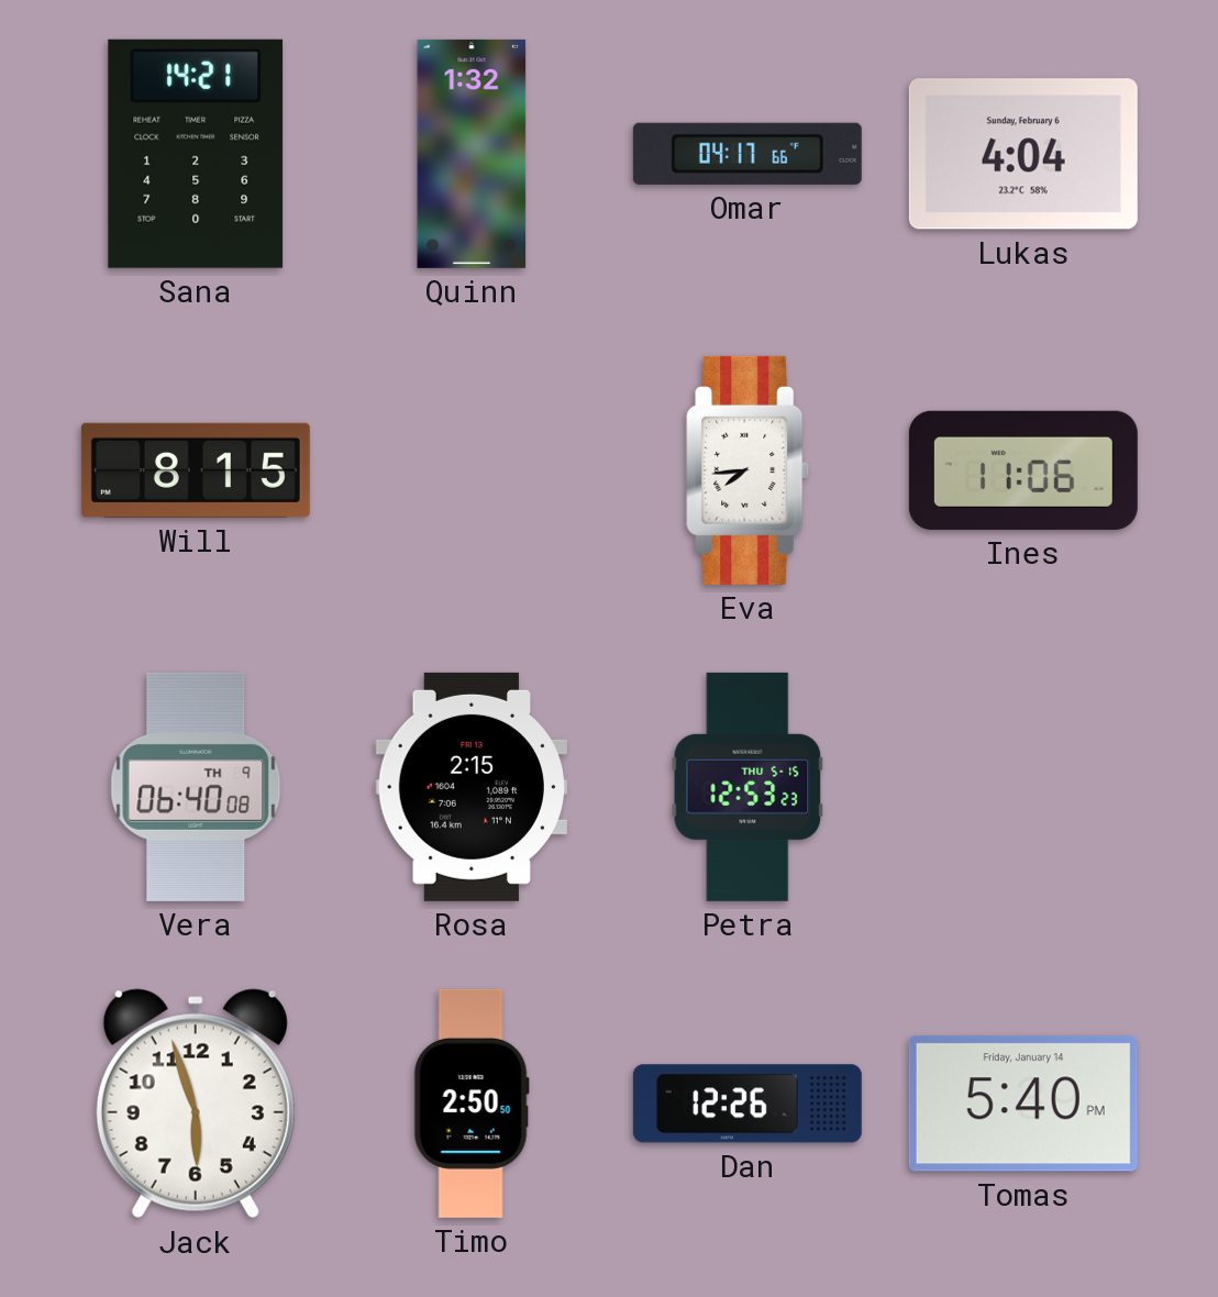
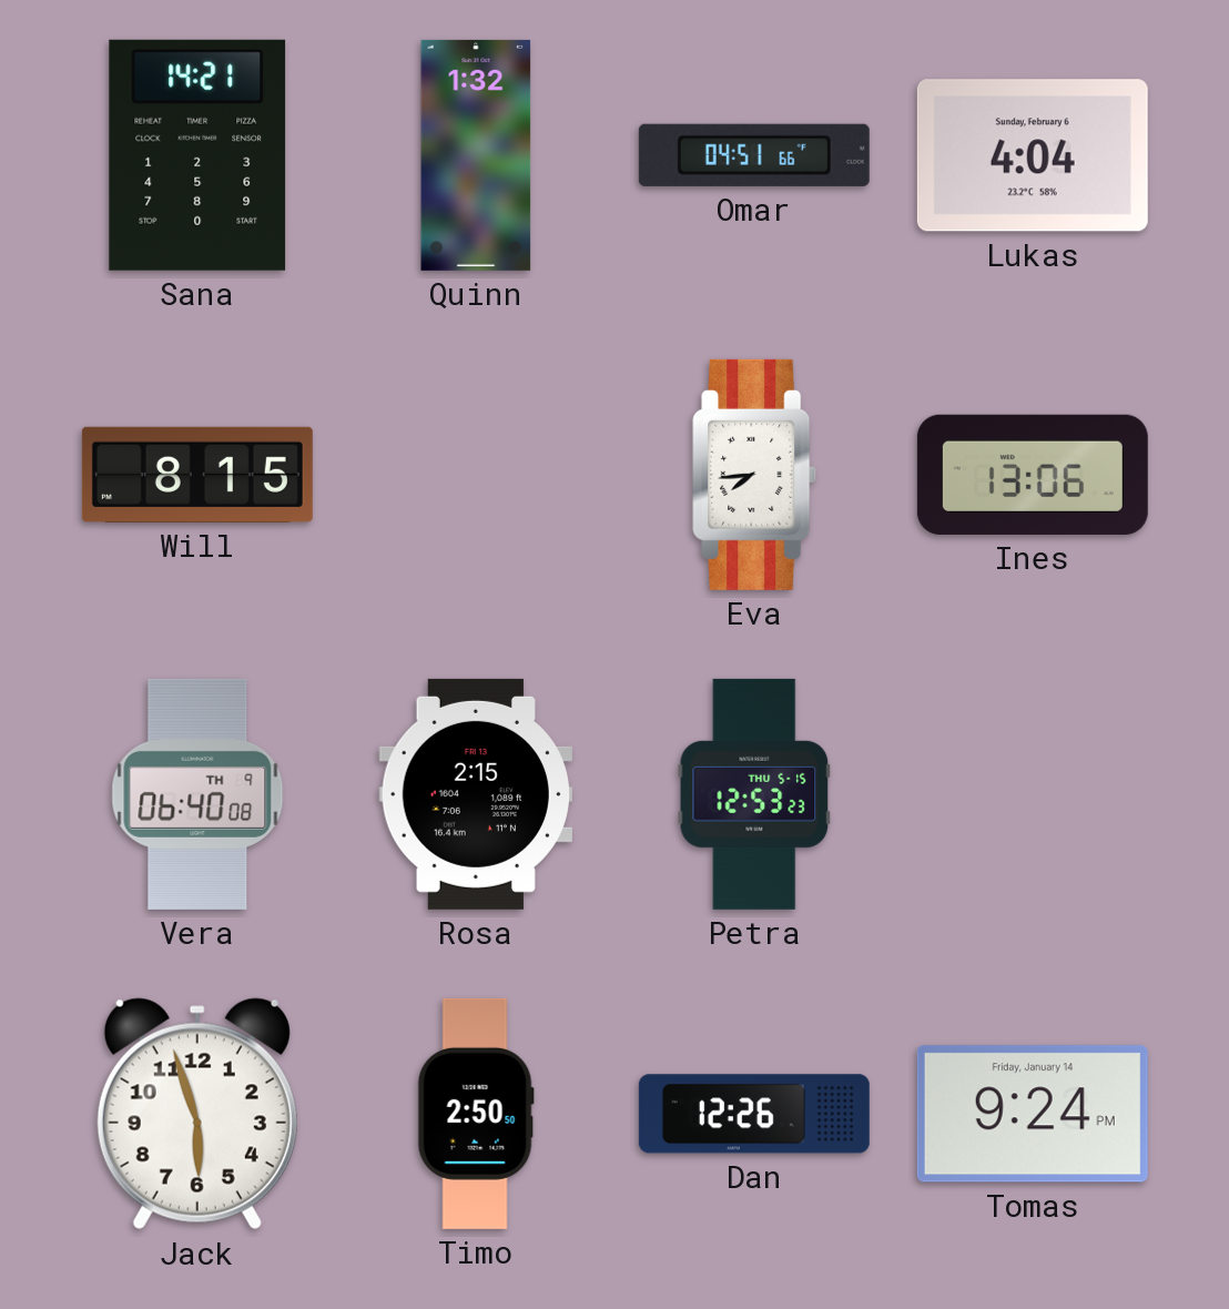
Omar: 04:17 -> 04:51
Ines: 11:06 -> 13:06
Tomas: 5:40 -> 9:24
